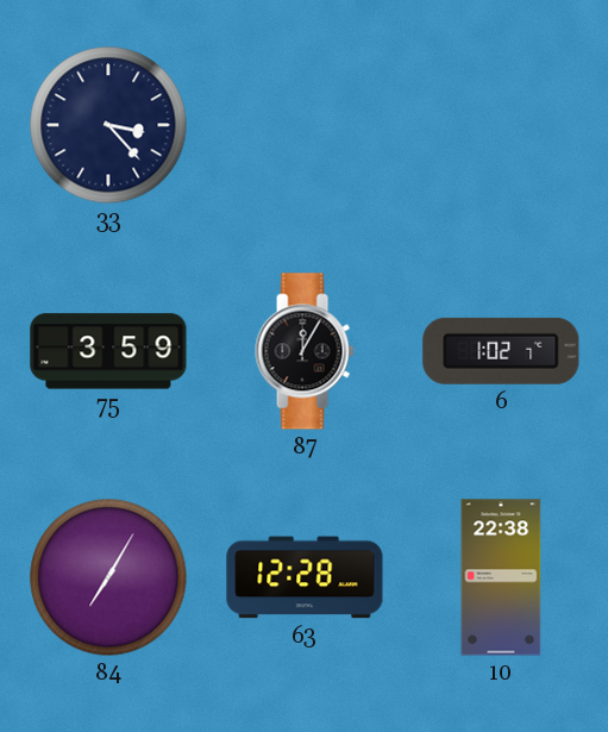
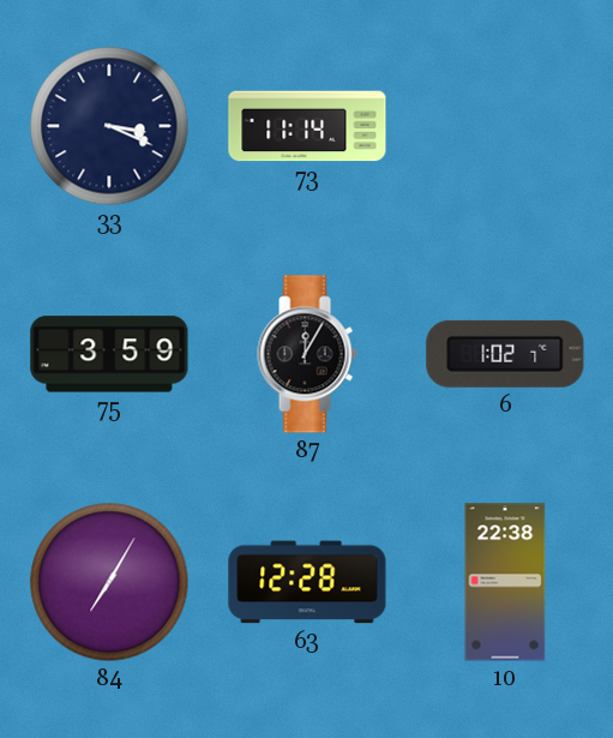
33: 3:23 -> 3:19
73: none -> 11:14
